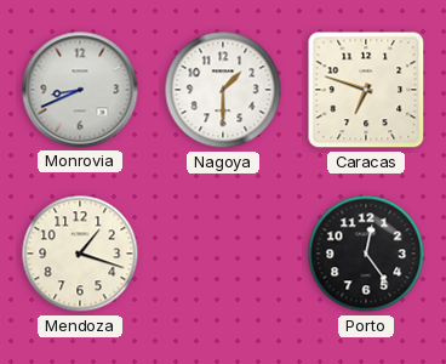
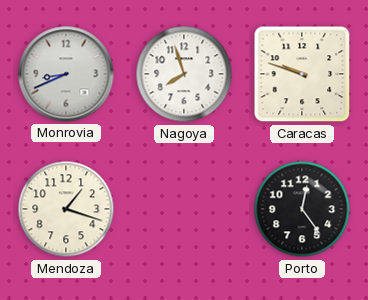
Nagoya: 1:30 -> 7:57
Caracas: 6:48 -> 9:48
